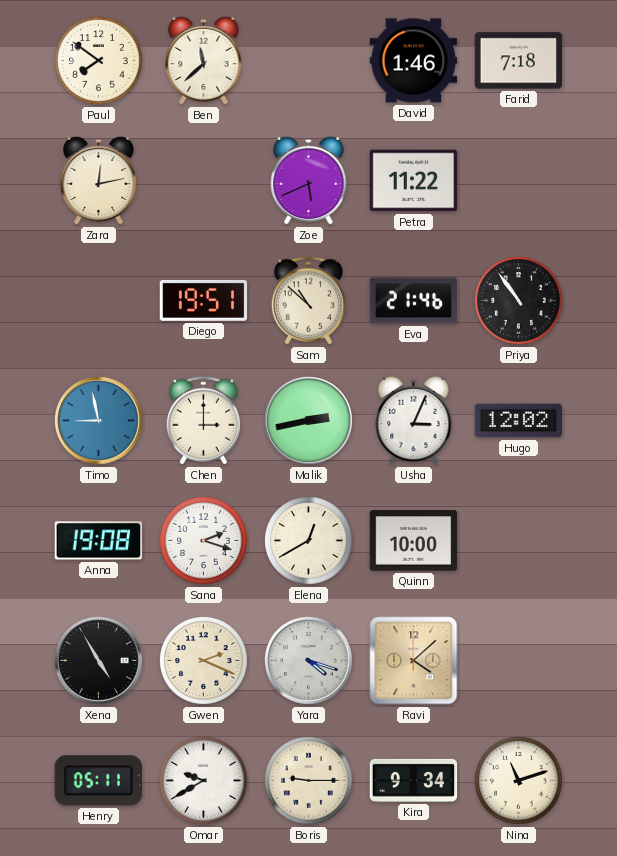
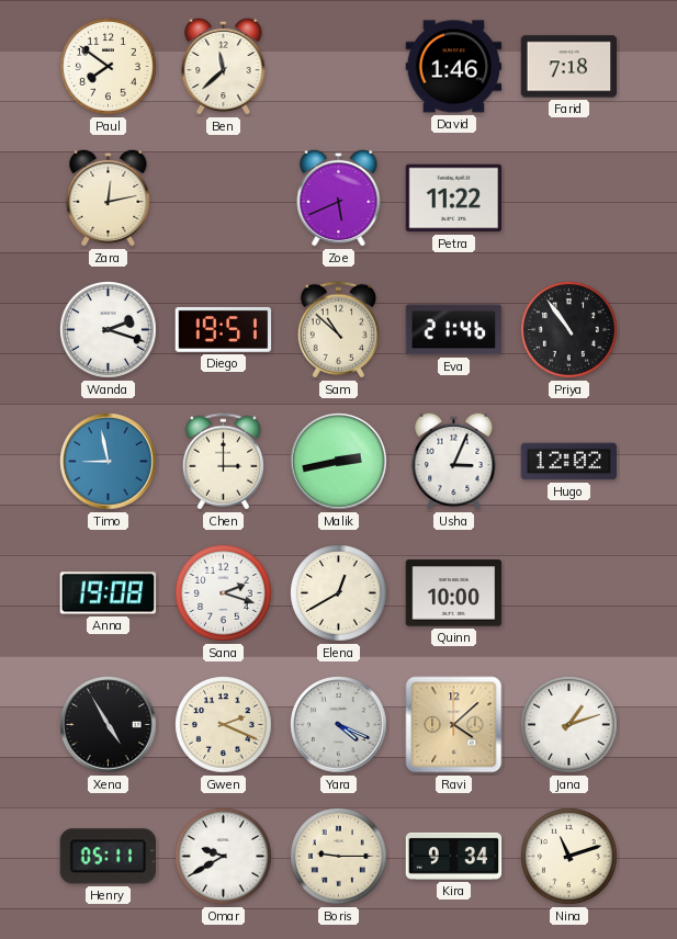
Wanda: none -> 2:18
Yara: 4:18 -> 4:19
Jana: none -> 1:12
